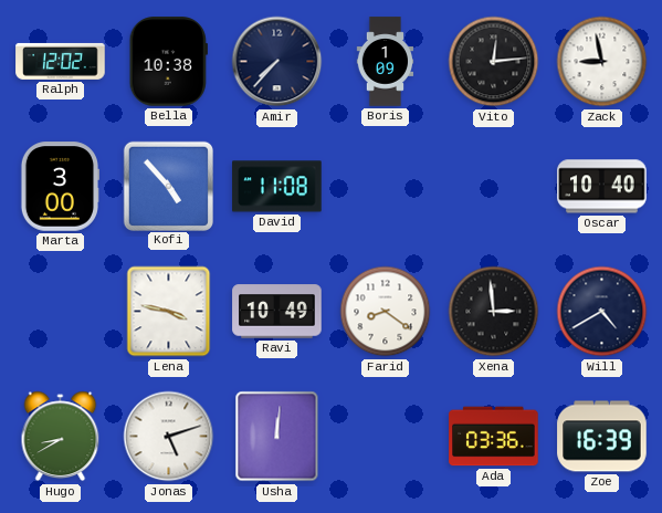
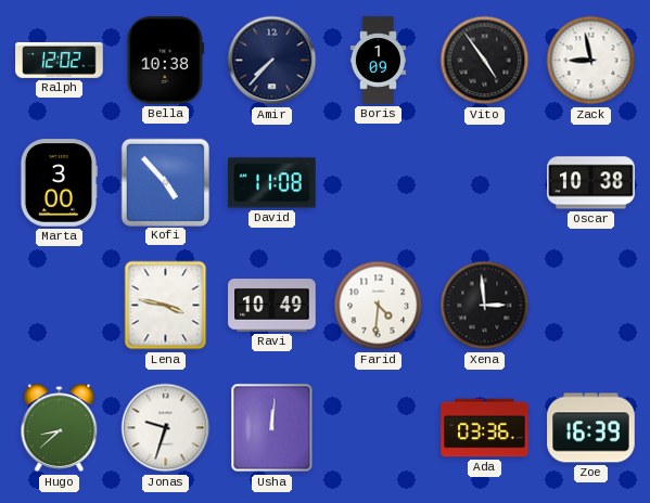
Vito: 12:14 -> 4:54
Oscar: 10:40 -> 10:38
Farid: 8:21 -> 4:31
Will: 4:40 -> none
Hugo: 8:40 -> 8:38
Jonas: 5:12 -> 9:33
